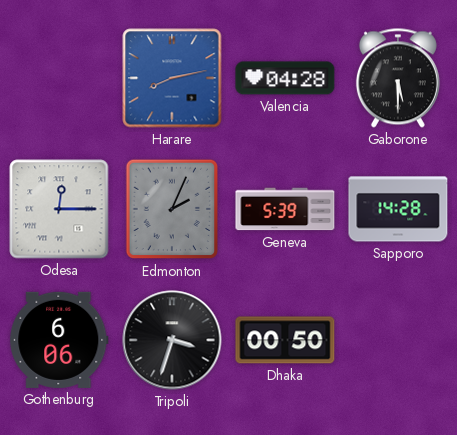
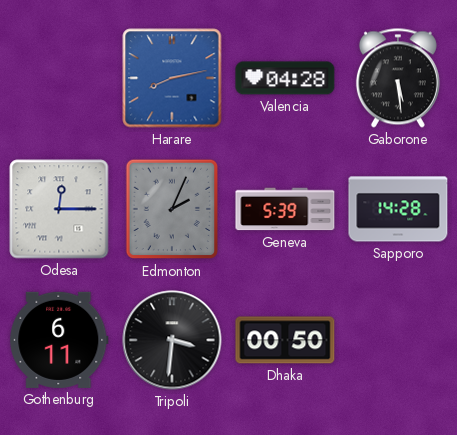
Gaborone: 5:30 -> 5:29
Gothenburg: 6:06 -> 6:11
Tripoli: 3:33 -> 3:31
